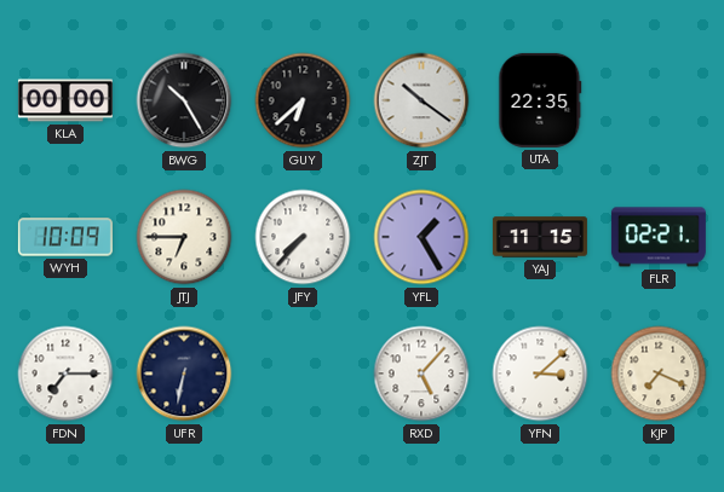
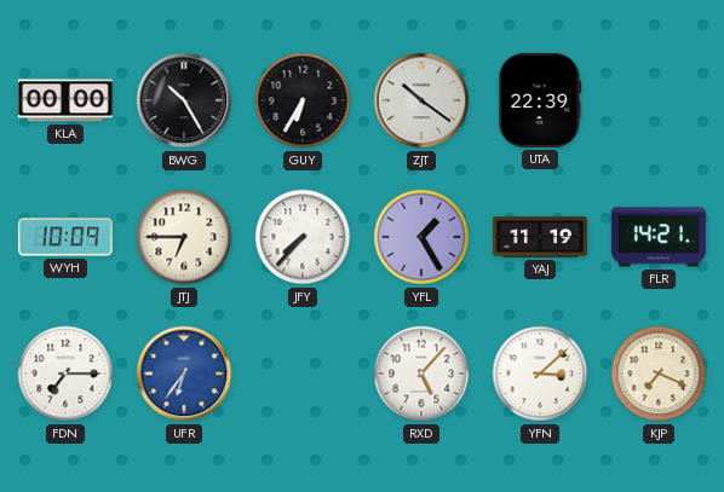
GUY: 6:38 -> 6:35
UTA: 22:35 -> 22:39
YAJ: 11:15 -> 11:19
FLR: 02:21 -> 14:21
UFR: 6:32 -> 6:36
UFR dial: navy -> blue
